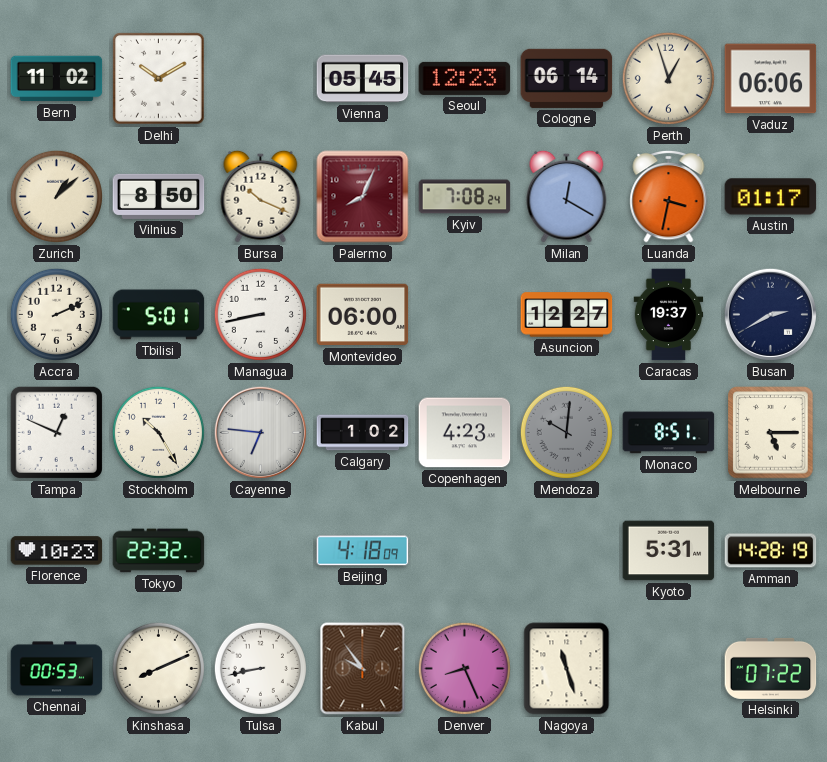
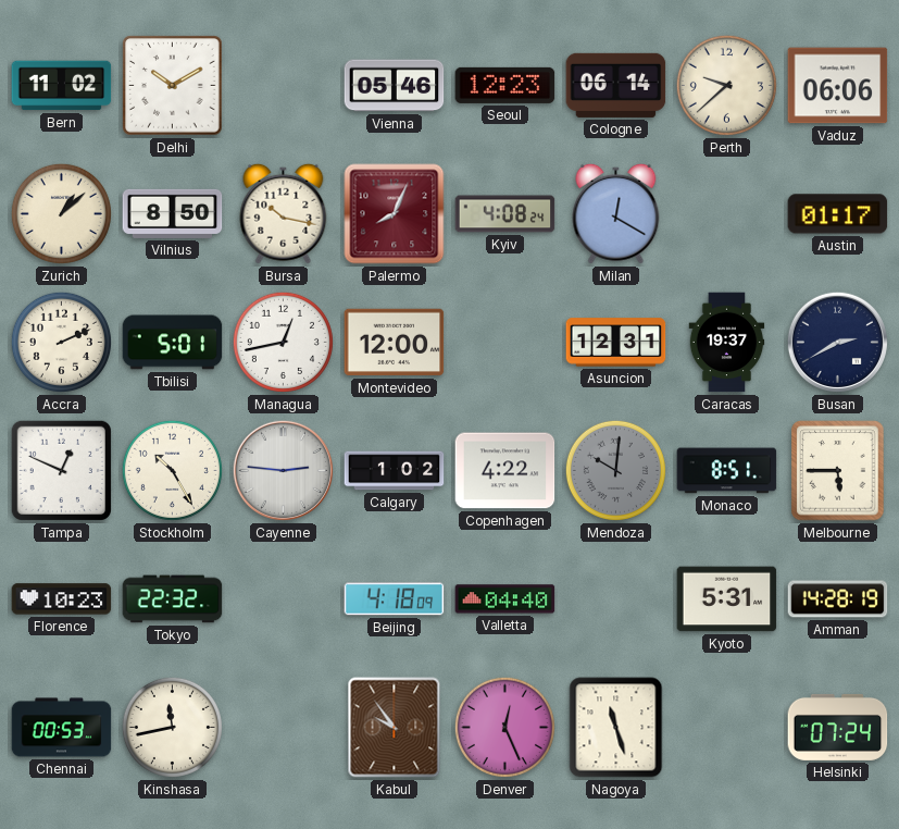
Vienna: 05:45 -> 05:46
Perth: 12:57 -> 9:38
Bursa: 10:19 -> 10:17
Kyiv: 7:08 -> 4:08
Luanda: 3:32 -> none
Managua: 8:43 -> 12:43
Montevideo: 06:00 -> 12:00
Asuncion: 12:27 -> 12:31
Cayenne: 6:46 -> 2:46
Copenhagen: 4:23 -> 4:22
Melbourne: 5:15 -> 5:45
Valletta: none -> 04:40
Kinshasa: 8:11 -> 11:43
Tulsa: 8:43 -> none
Denver: 8:26 -> 12:26
Helsinki: 07:22 -> 07:24
